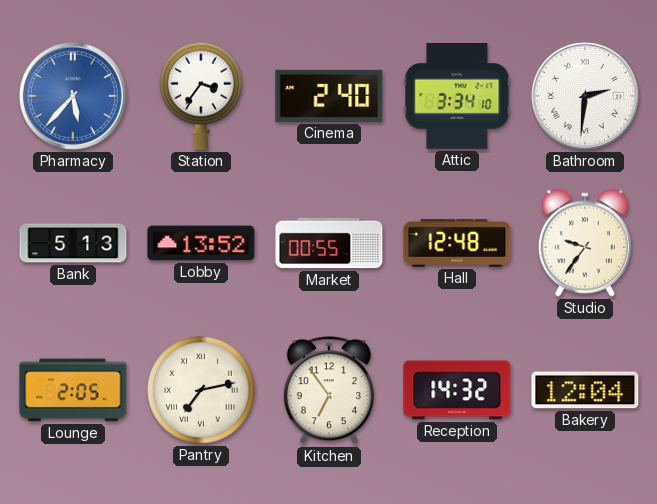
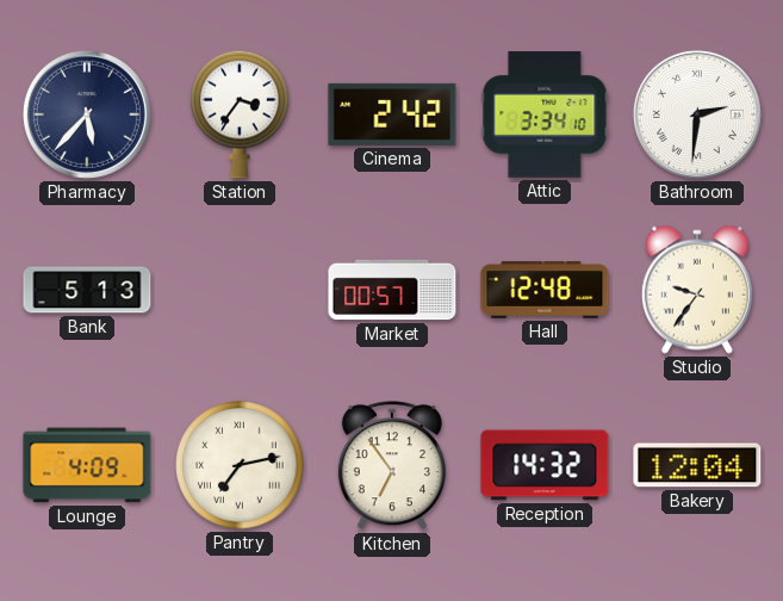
Pharmacy dial: blue -> navy
Cinema: 2:40 -> 2:42
Lobby: 13:52 -> none
Market: 00:55 -> 00:57
Lounge: 2:05 -> 4:09
